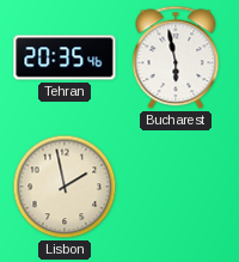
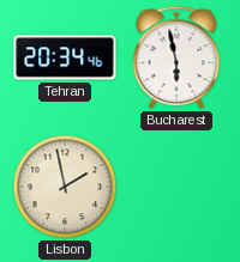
Tehran: 20:35 -> 20:34
